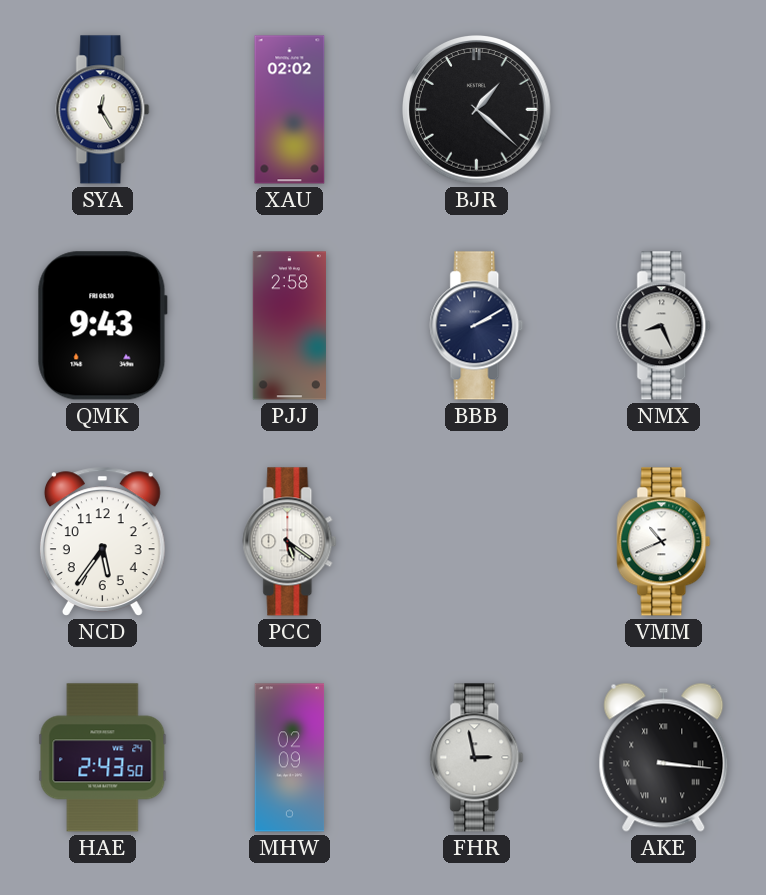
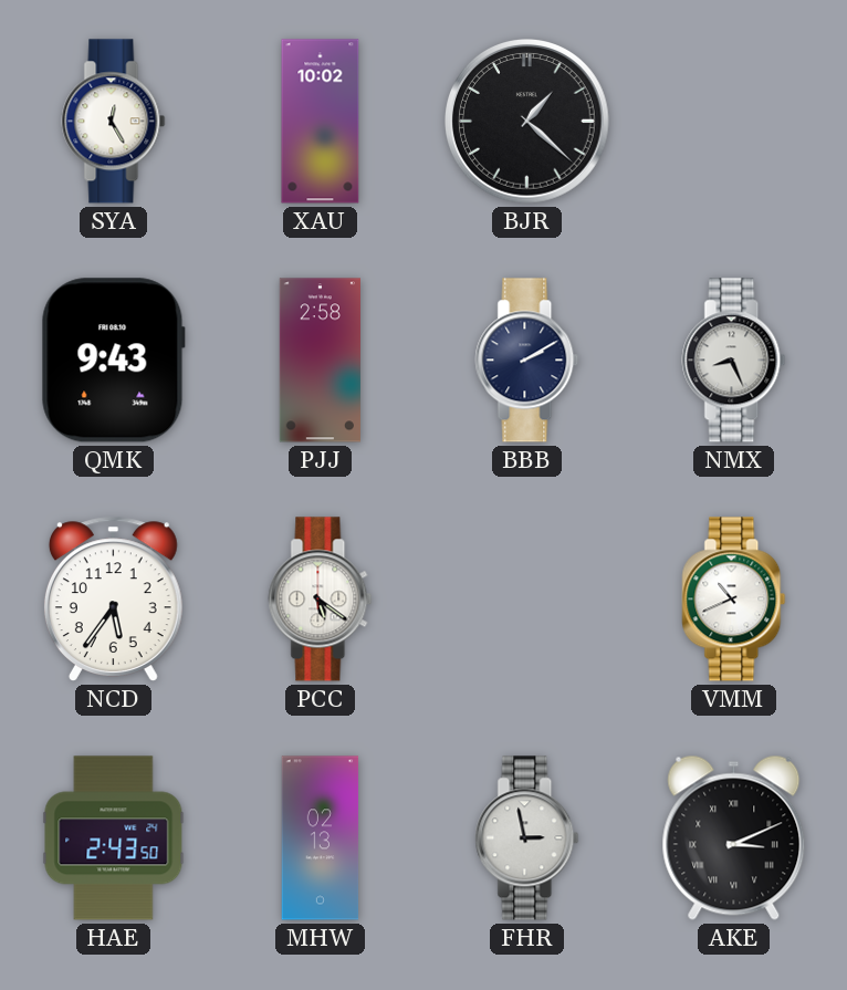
XAU: 02:02 -> 10:02
MHW: 02:09 -> 02:13
AKE: 3:16 -> 3:11
